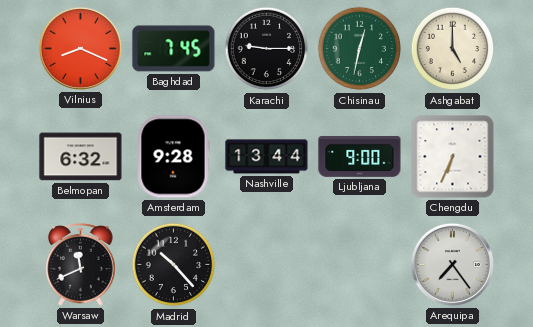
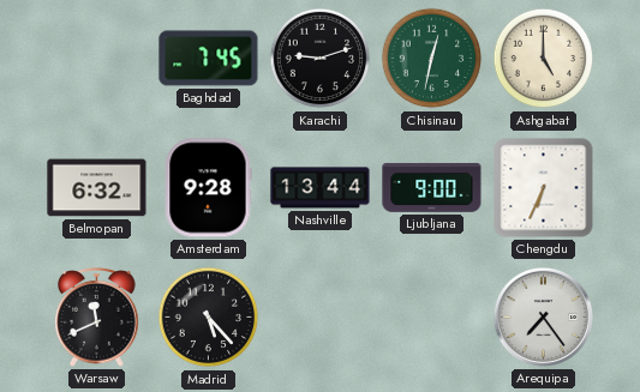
Vilnius: 8:19 -> none
Karachi: 9:15 -> 9:12
Madrid: 10:23 -> 5:23
